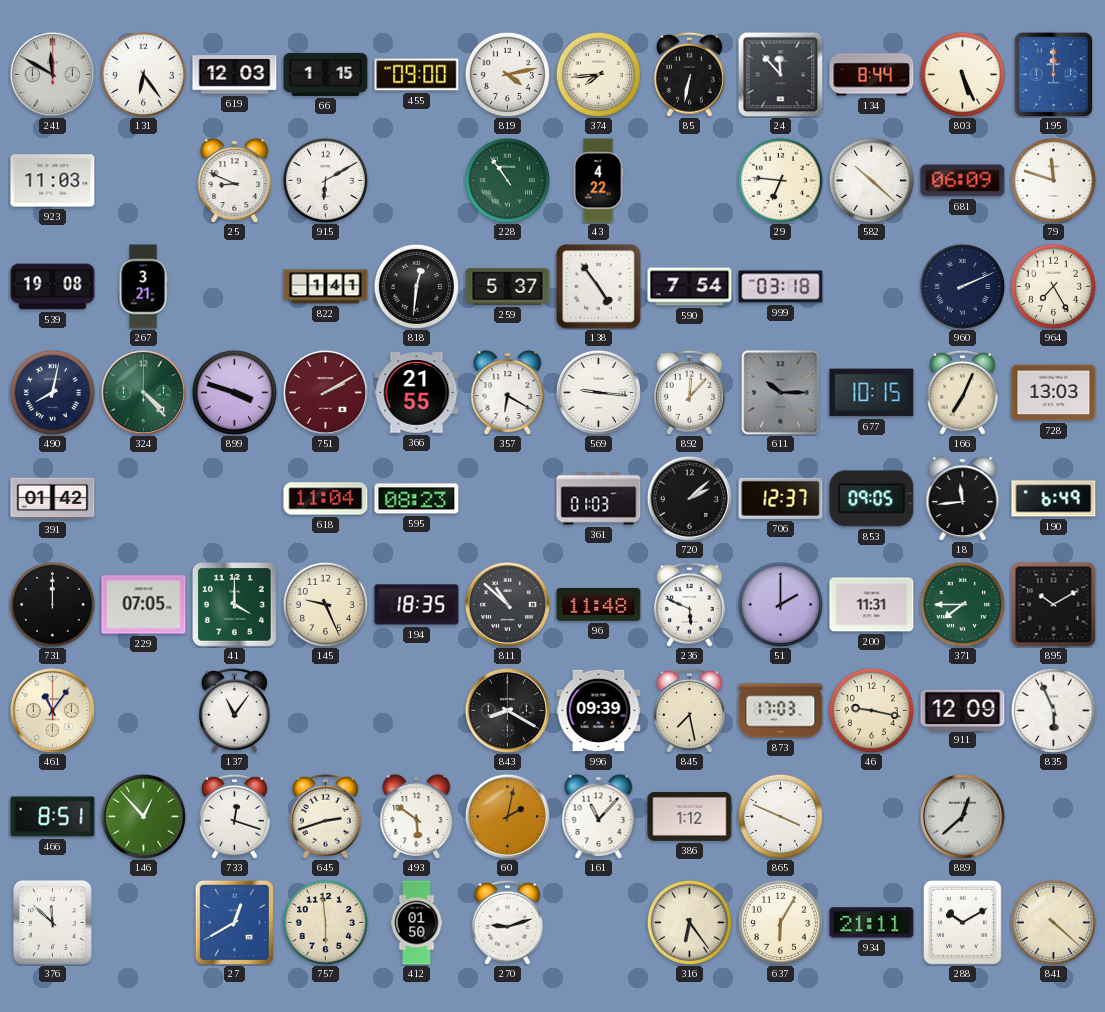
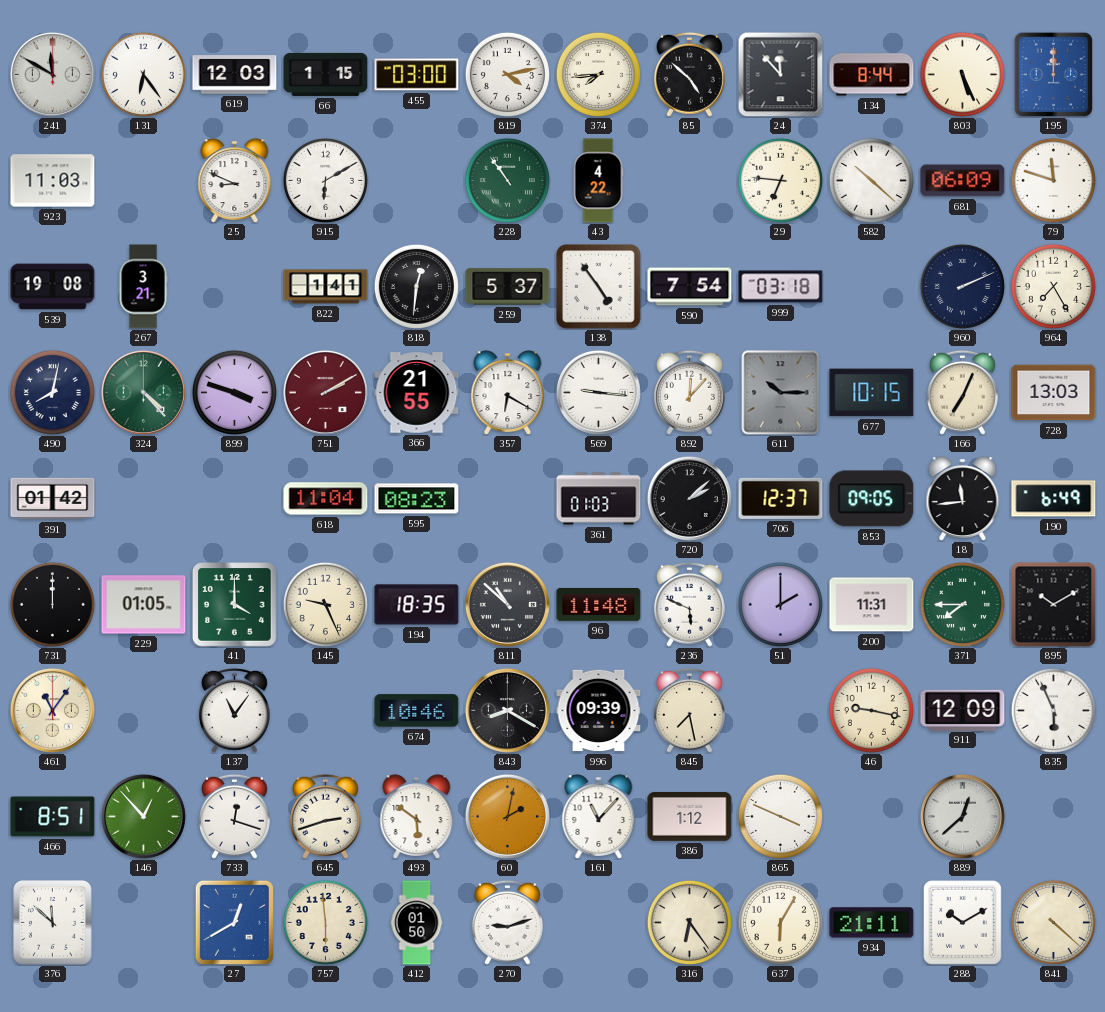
455: 09:00 -> 03:00
85: 6:32 -> 4:52
229: 07:05 -> 01:05
674: none -> 10:46
873: 17:03 -> none
